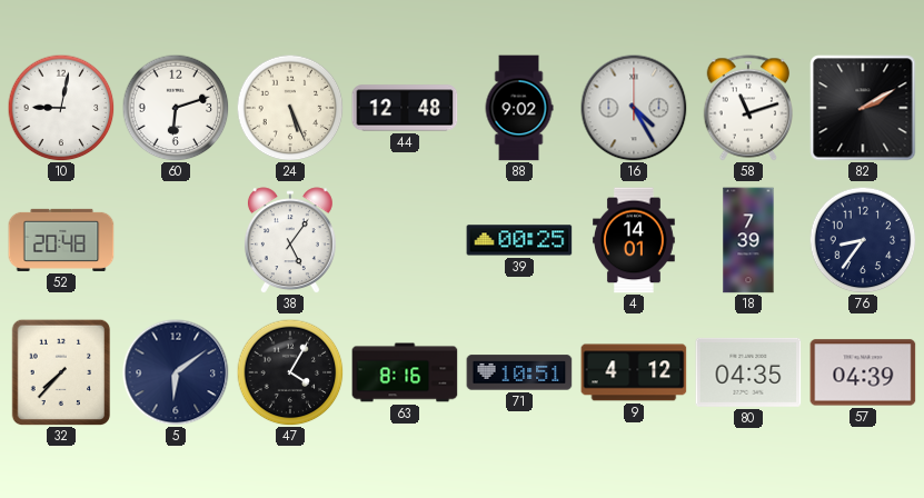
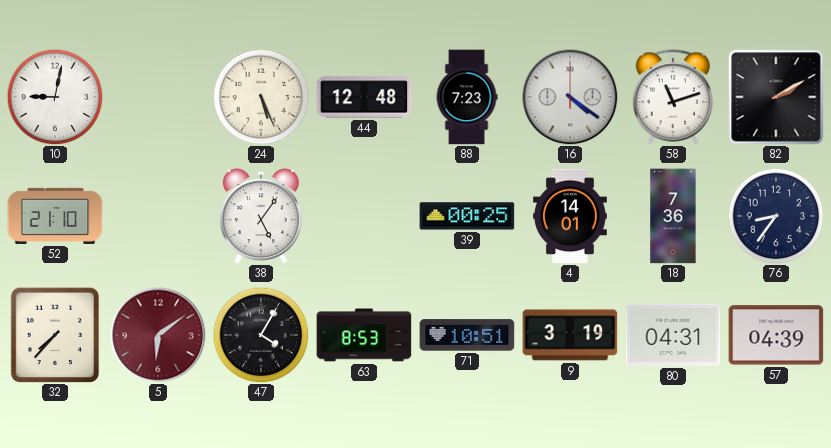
60: 6:12 -> none
88: 9:02 -> 7:23
16: 4:25 -> 4:21
52: 20:48 -> 21:10
18: 7:39 -> 7:36
5 dial: navy -> burgundy
63: 8:16 -> 8:53
9: 4:12 -> 3:19
80: 04:35 -> 04:31
